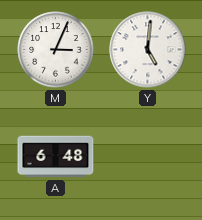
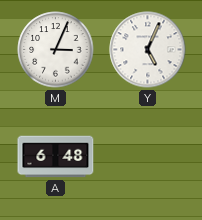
Y: 5:01 -> 5:04
